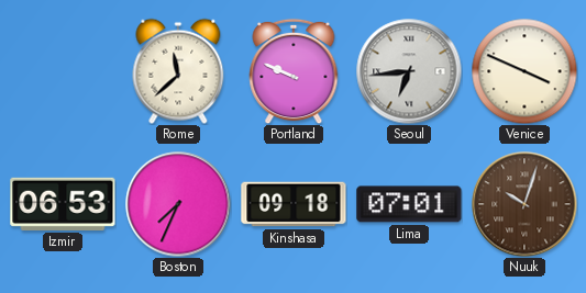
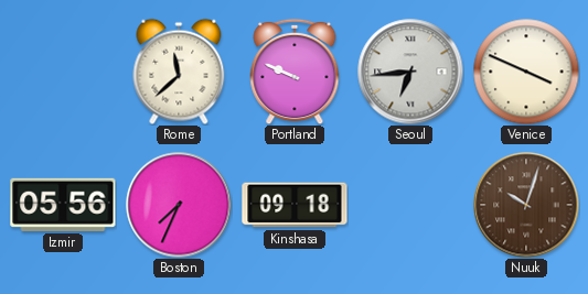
Izmir: 06:53 -> 05:56
Lima: 07:01 -> none
